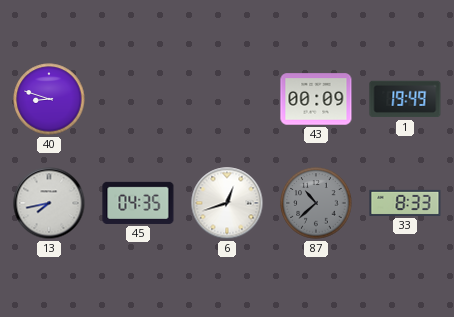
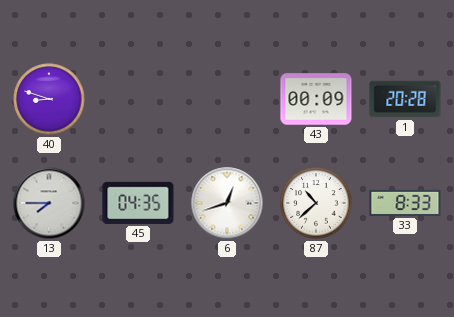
1: 19:49 -> 20:28
13: 7:43 -> 7:45
87 dial: grey -> white
